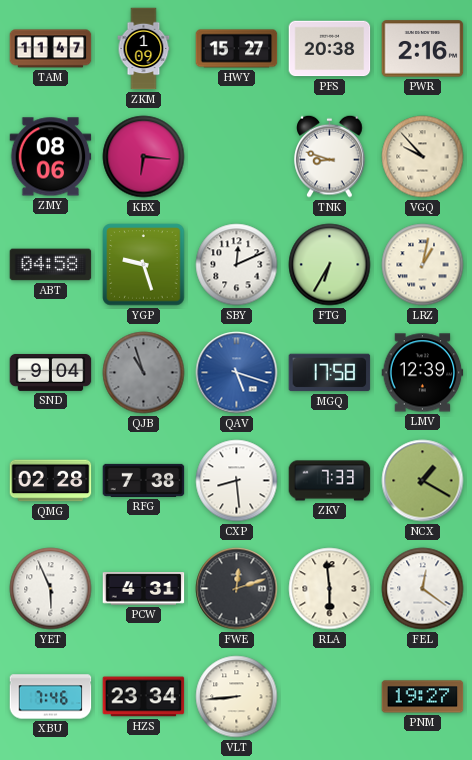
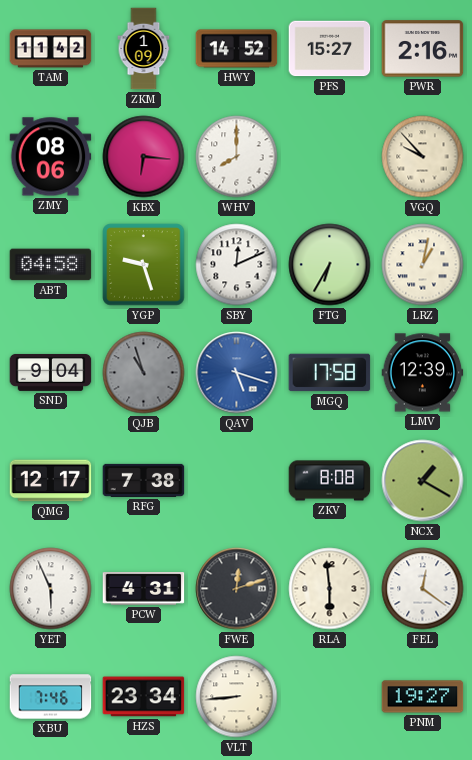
TAM: 11:47 -> 11:42
HWY: 15:27 -> 14:52
PFS: 20:38 -> 15:27
WHV: none -> 8:00
TNK: 8:48 -> none
QMG: 02:28 -> 12:17
CXP: 8:29 -> none
ZKV: 7:33 -> 8:08
